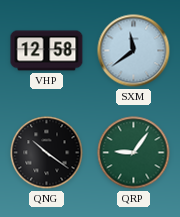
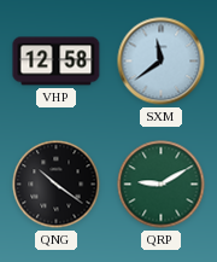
QRP: 9:06 -> 9:10
